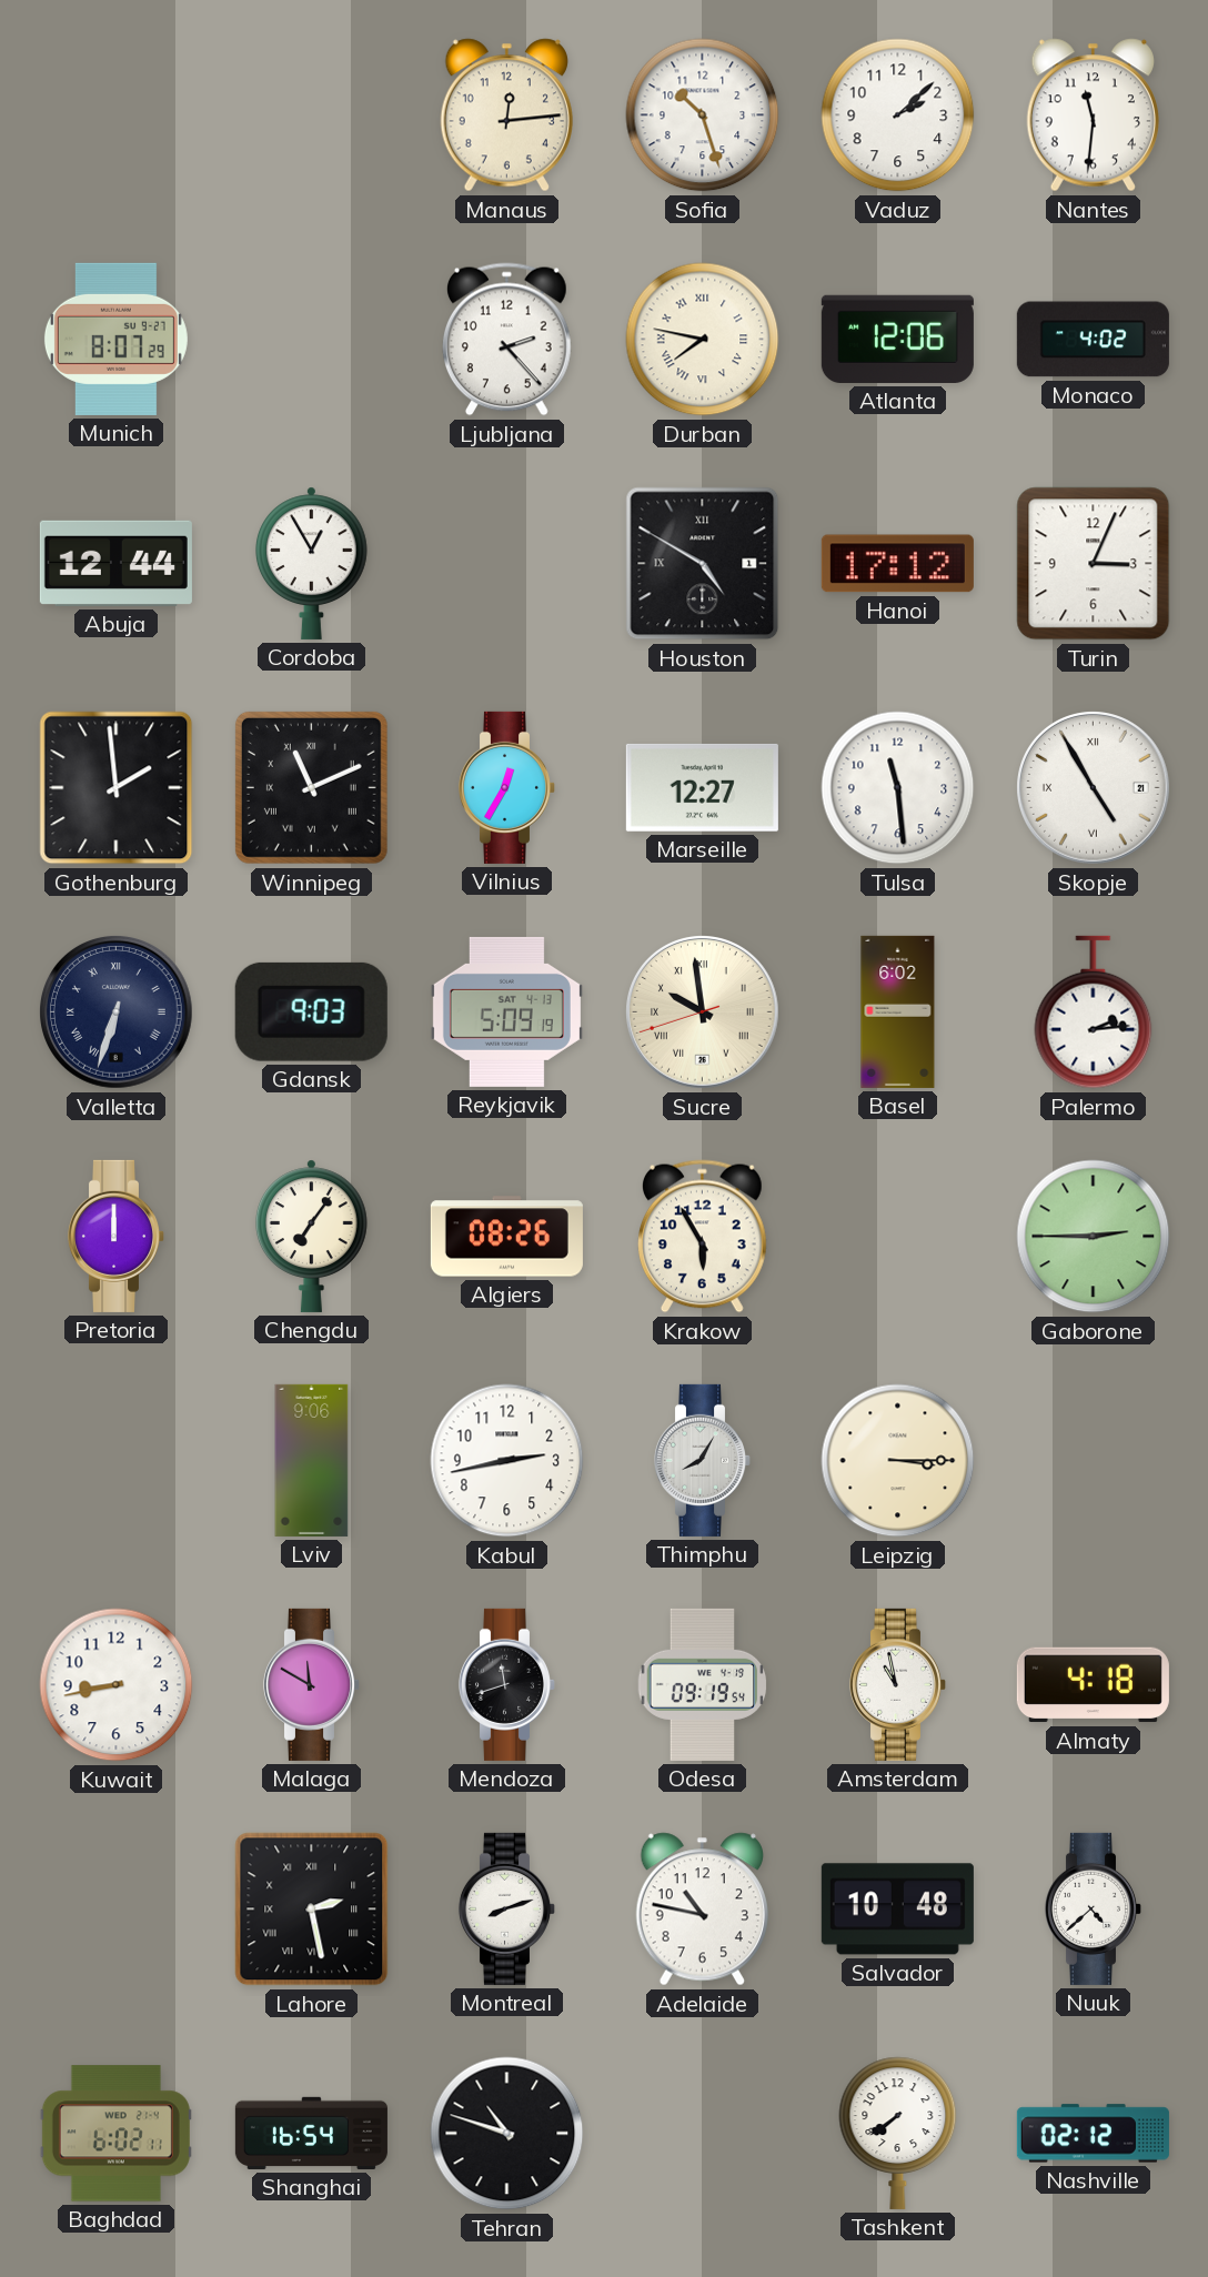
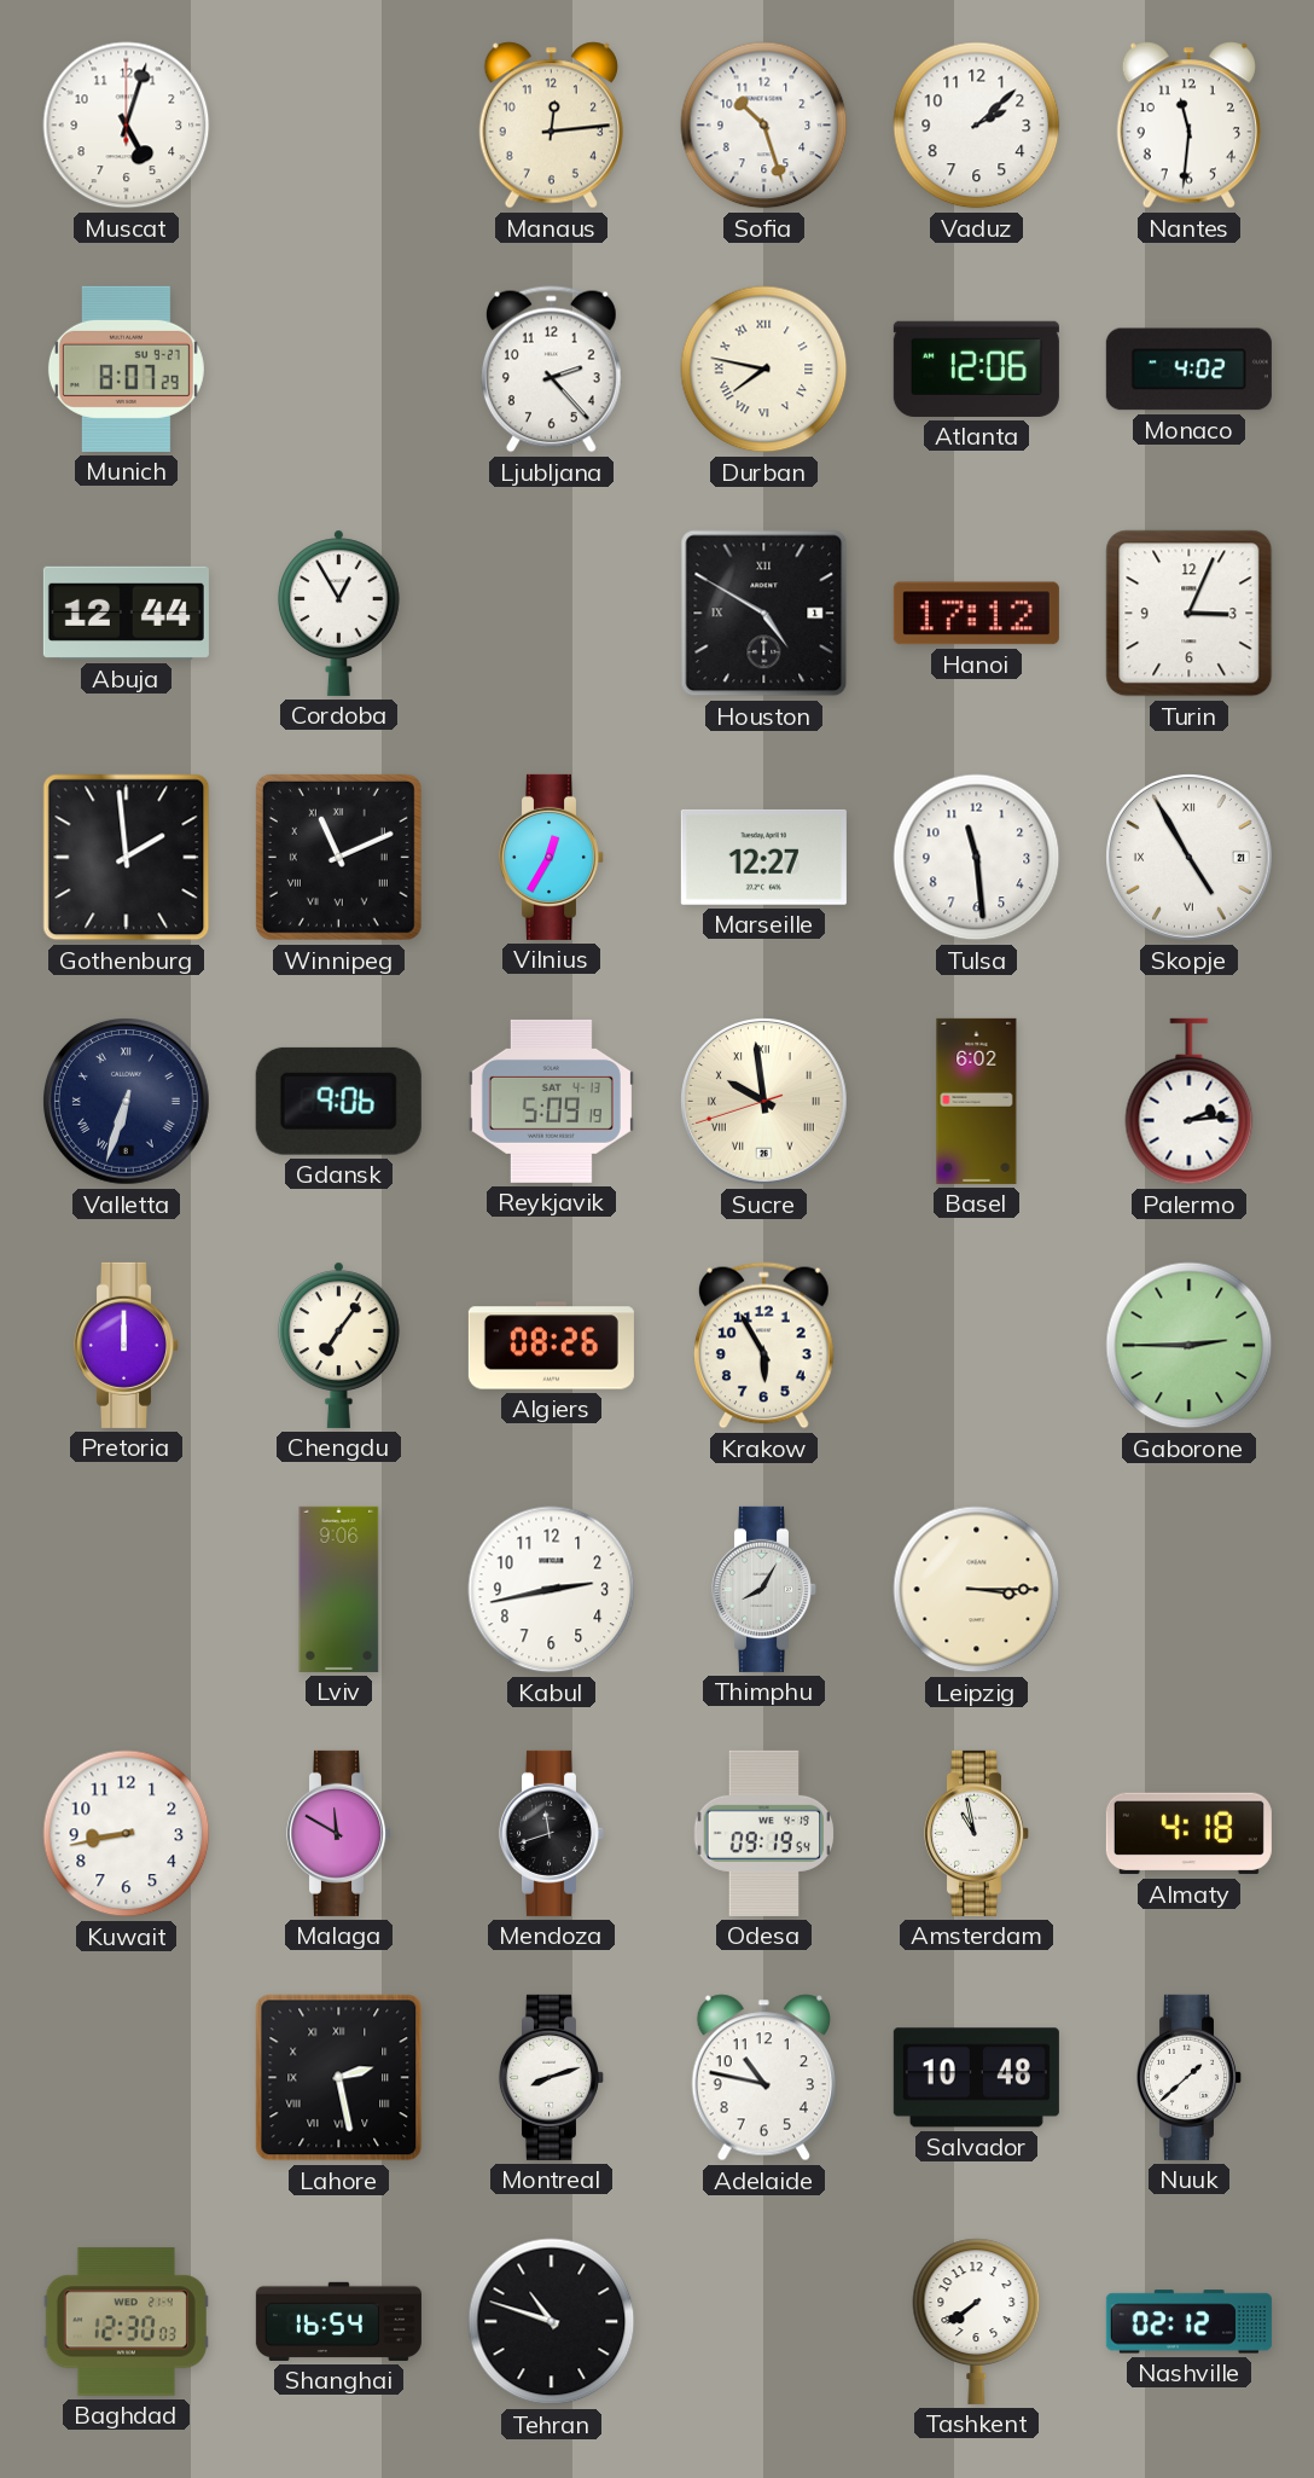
Muscat: none -> 5:03
Gdansk: 9:03 -> 9:06
Nuuk: 4:38 -> 1:38
Baghdad: 6:02 -> 12:30
